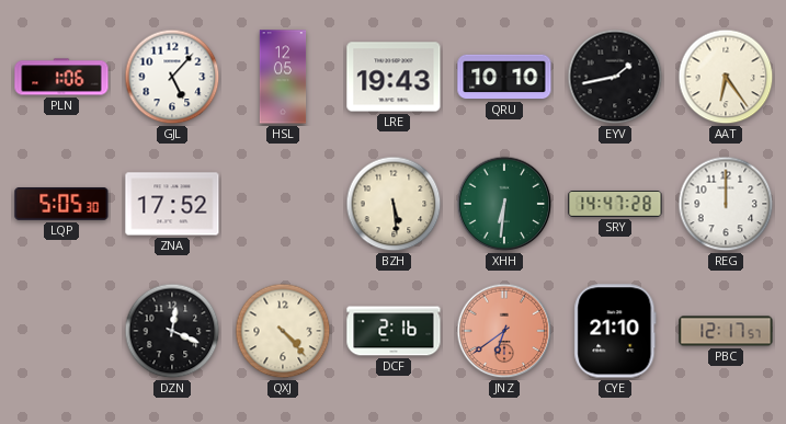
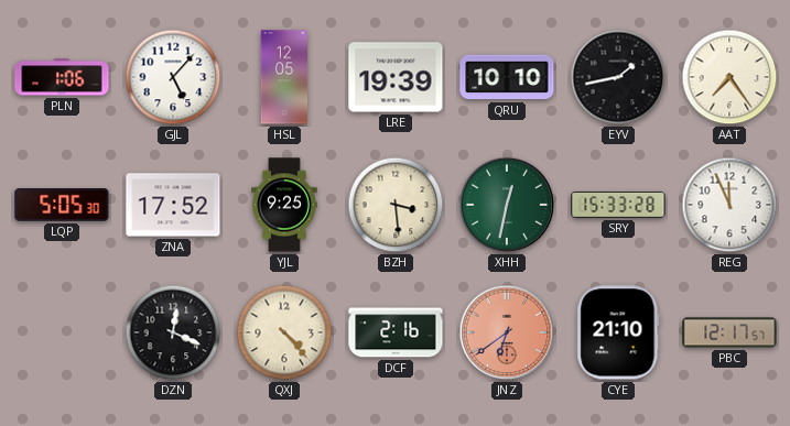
LRE: 19:43 -> 19:39
AAT: 6:24 -> 7:24
YJL: none -> 9:25
BZH: 5:29 -> 3:29
XHH: 6:31 -> 12:32
SRY: 14:47 -> 15:33
REG: 12:00 -> 11:56
